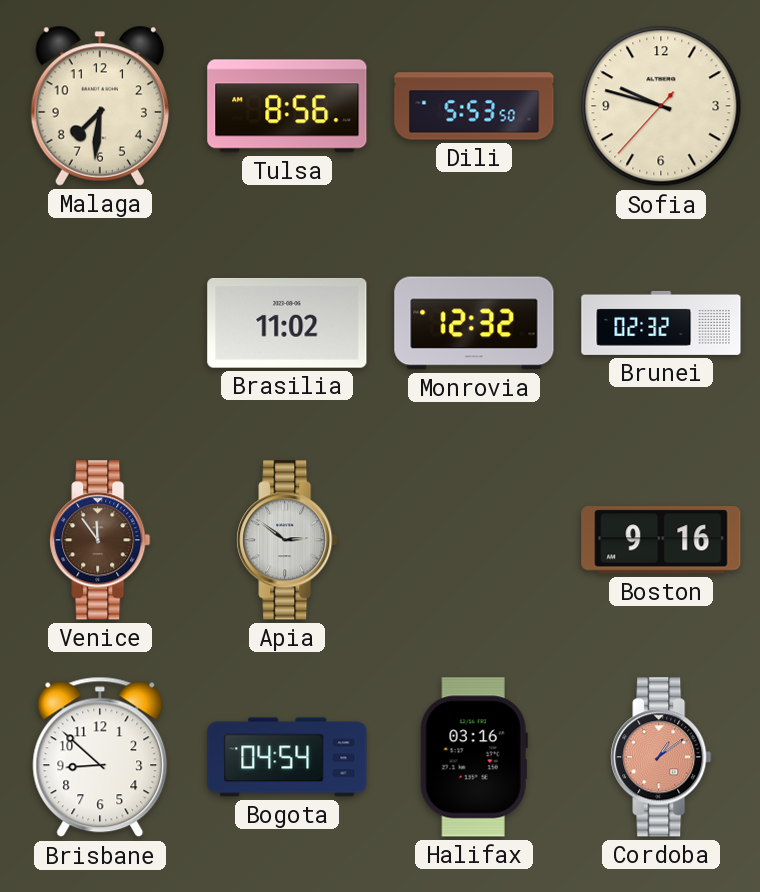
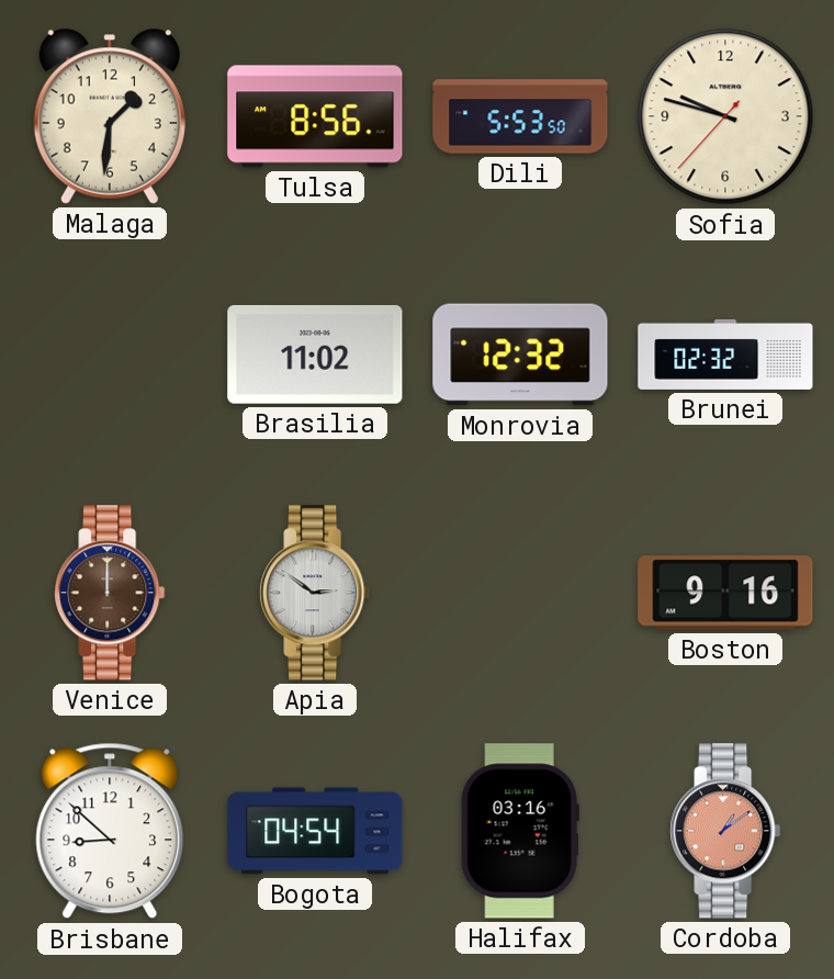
Malaga: 7:31 -> 1:31
Venice: 11:54 -> 12:00
